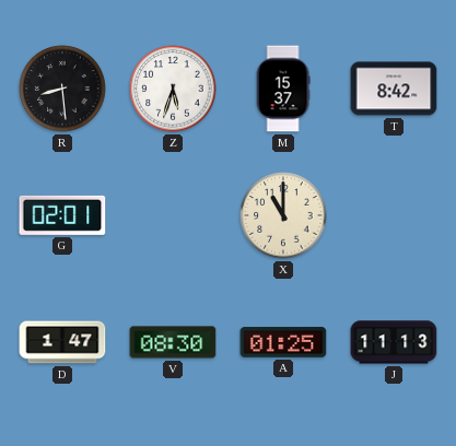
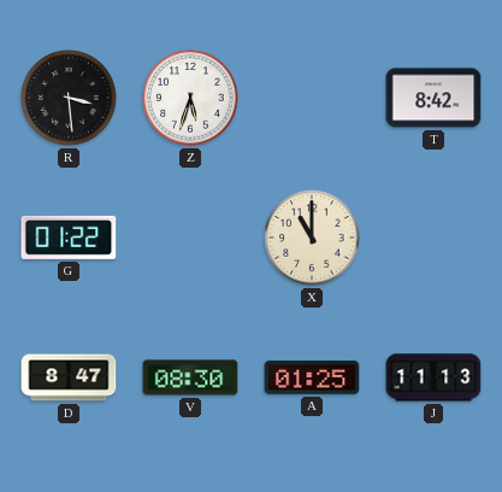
R: 8:29 -> 3:29
M: 15:37 -> none
G: 02:01 -> 01:22
D: 1:47 -> 8:47
